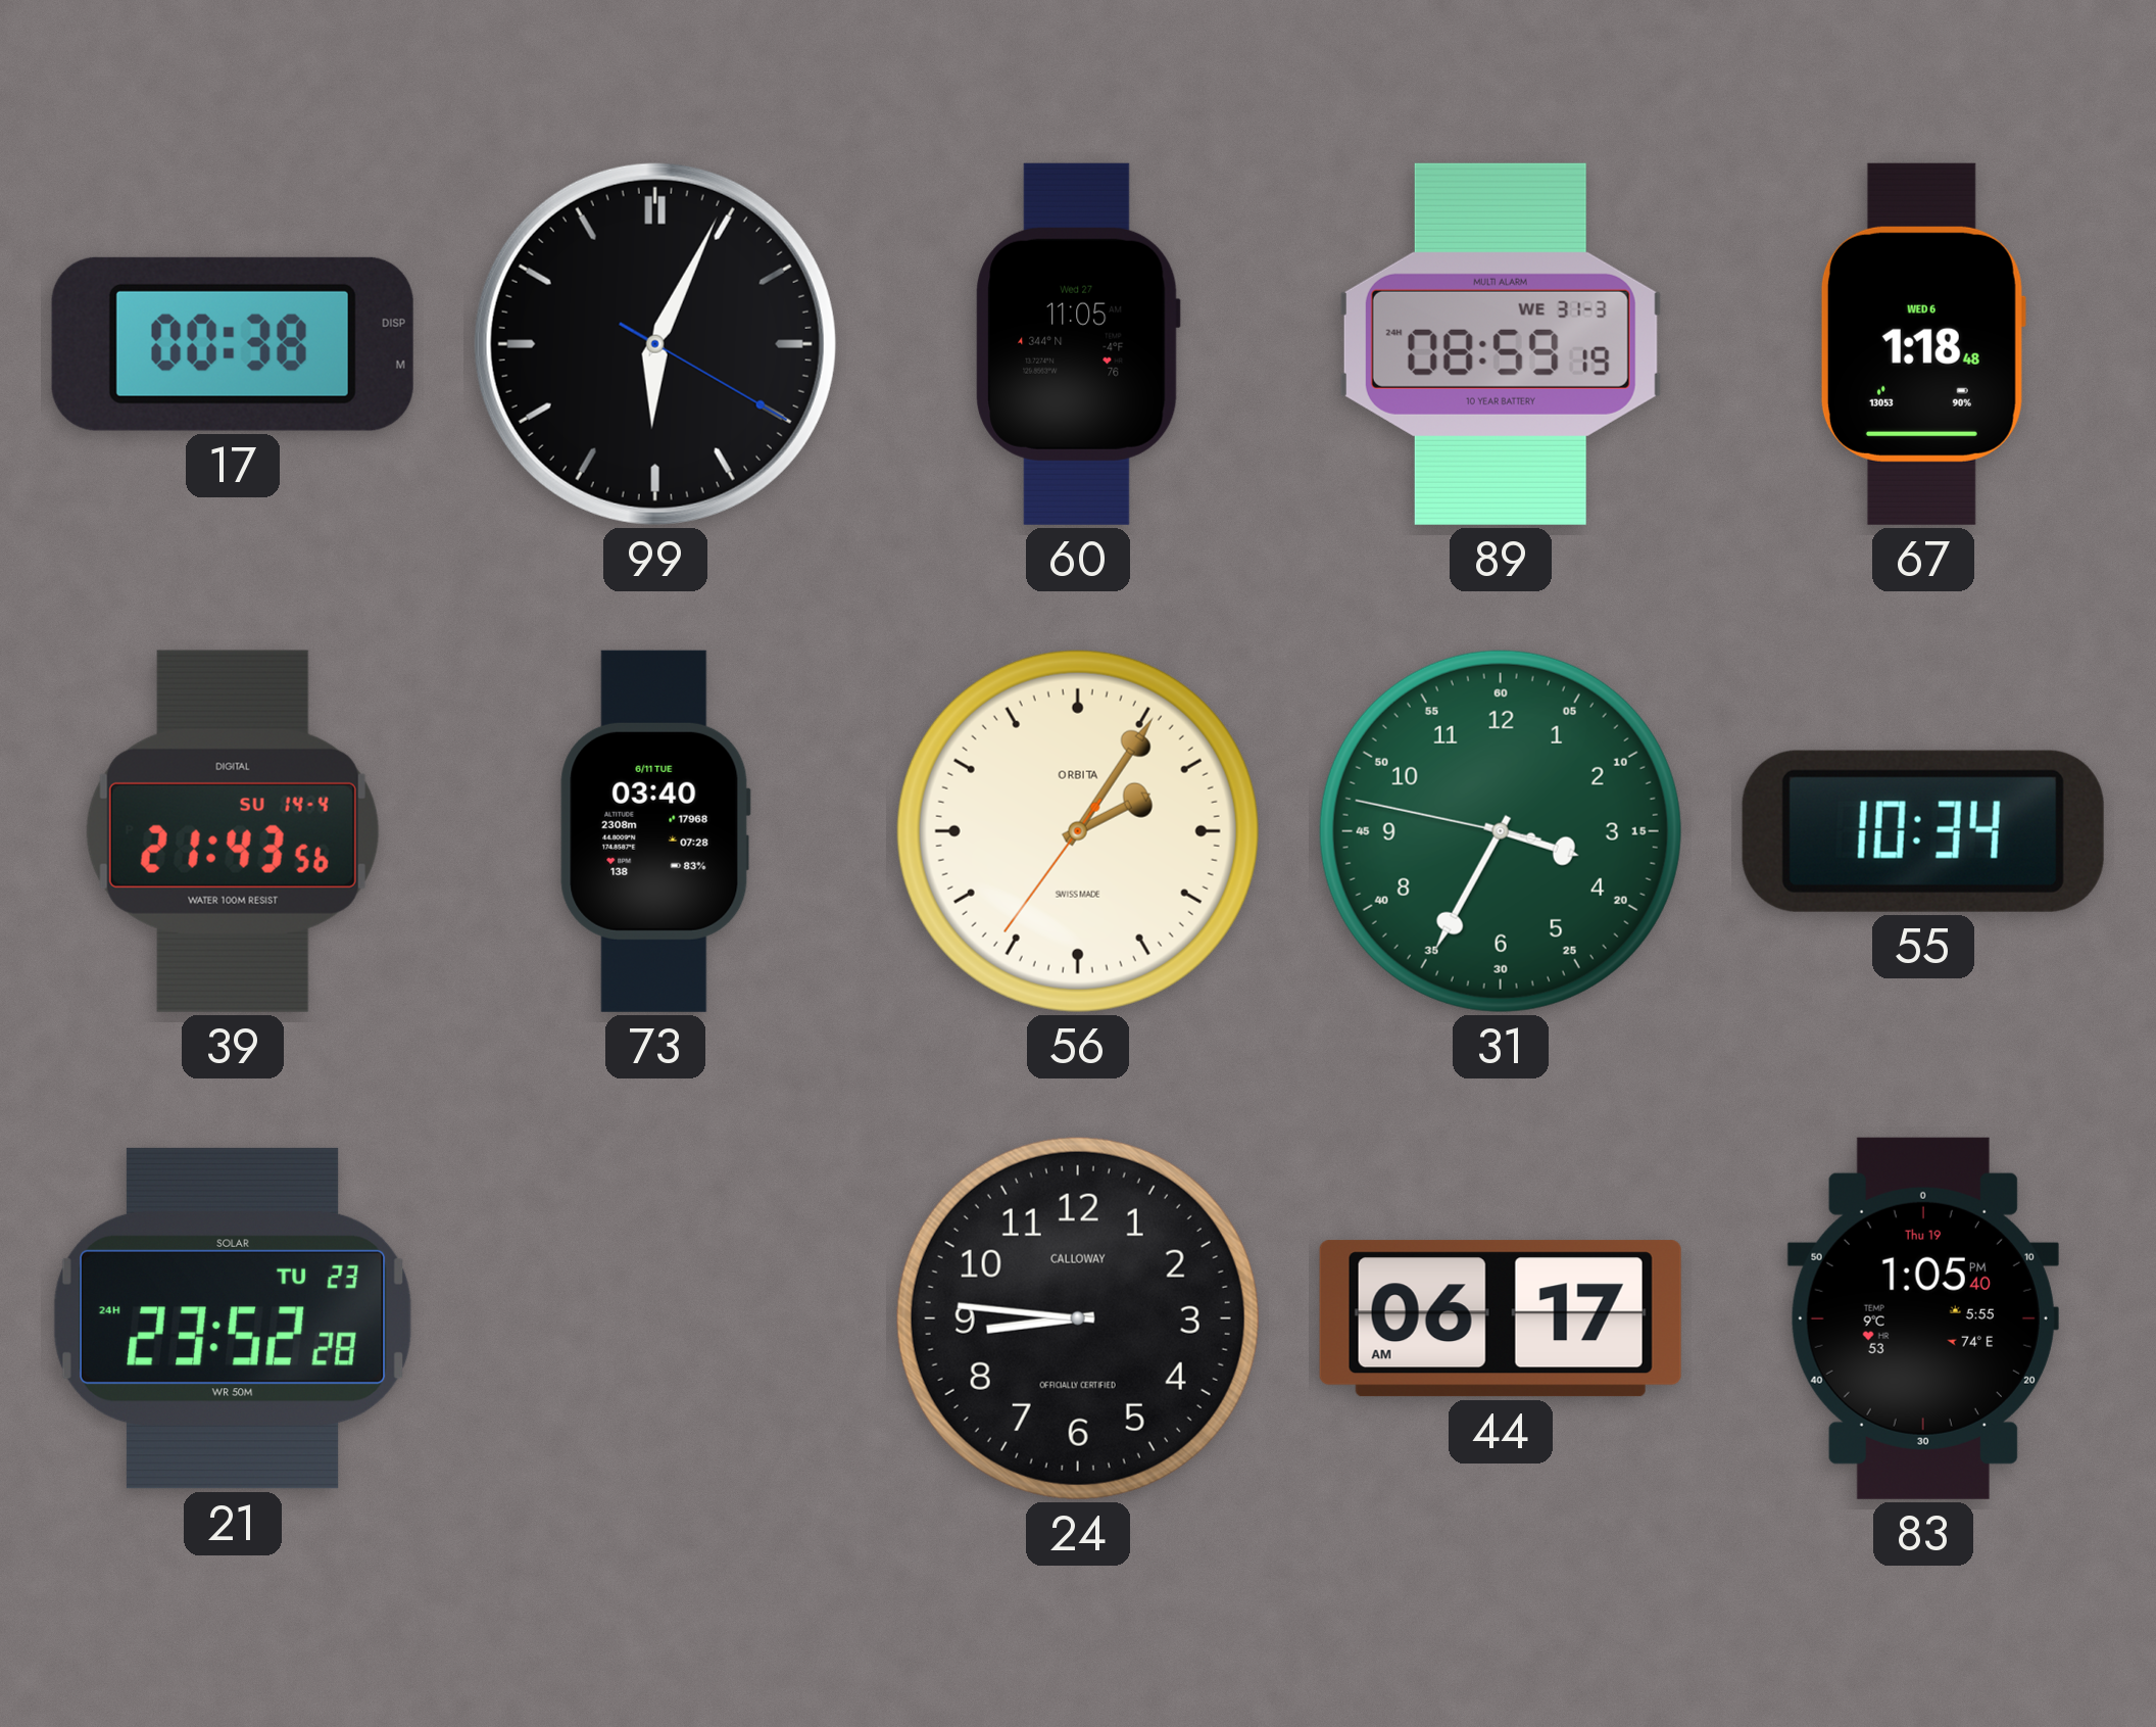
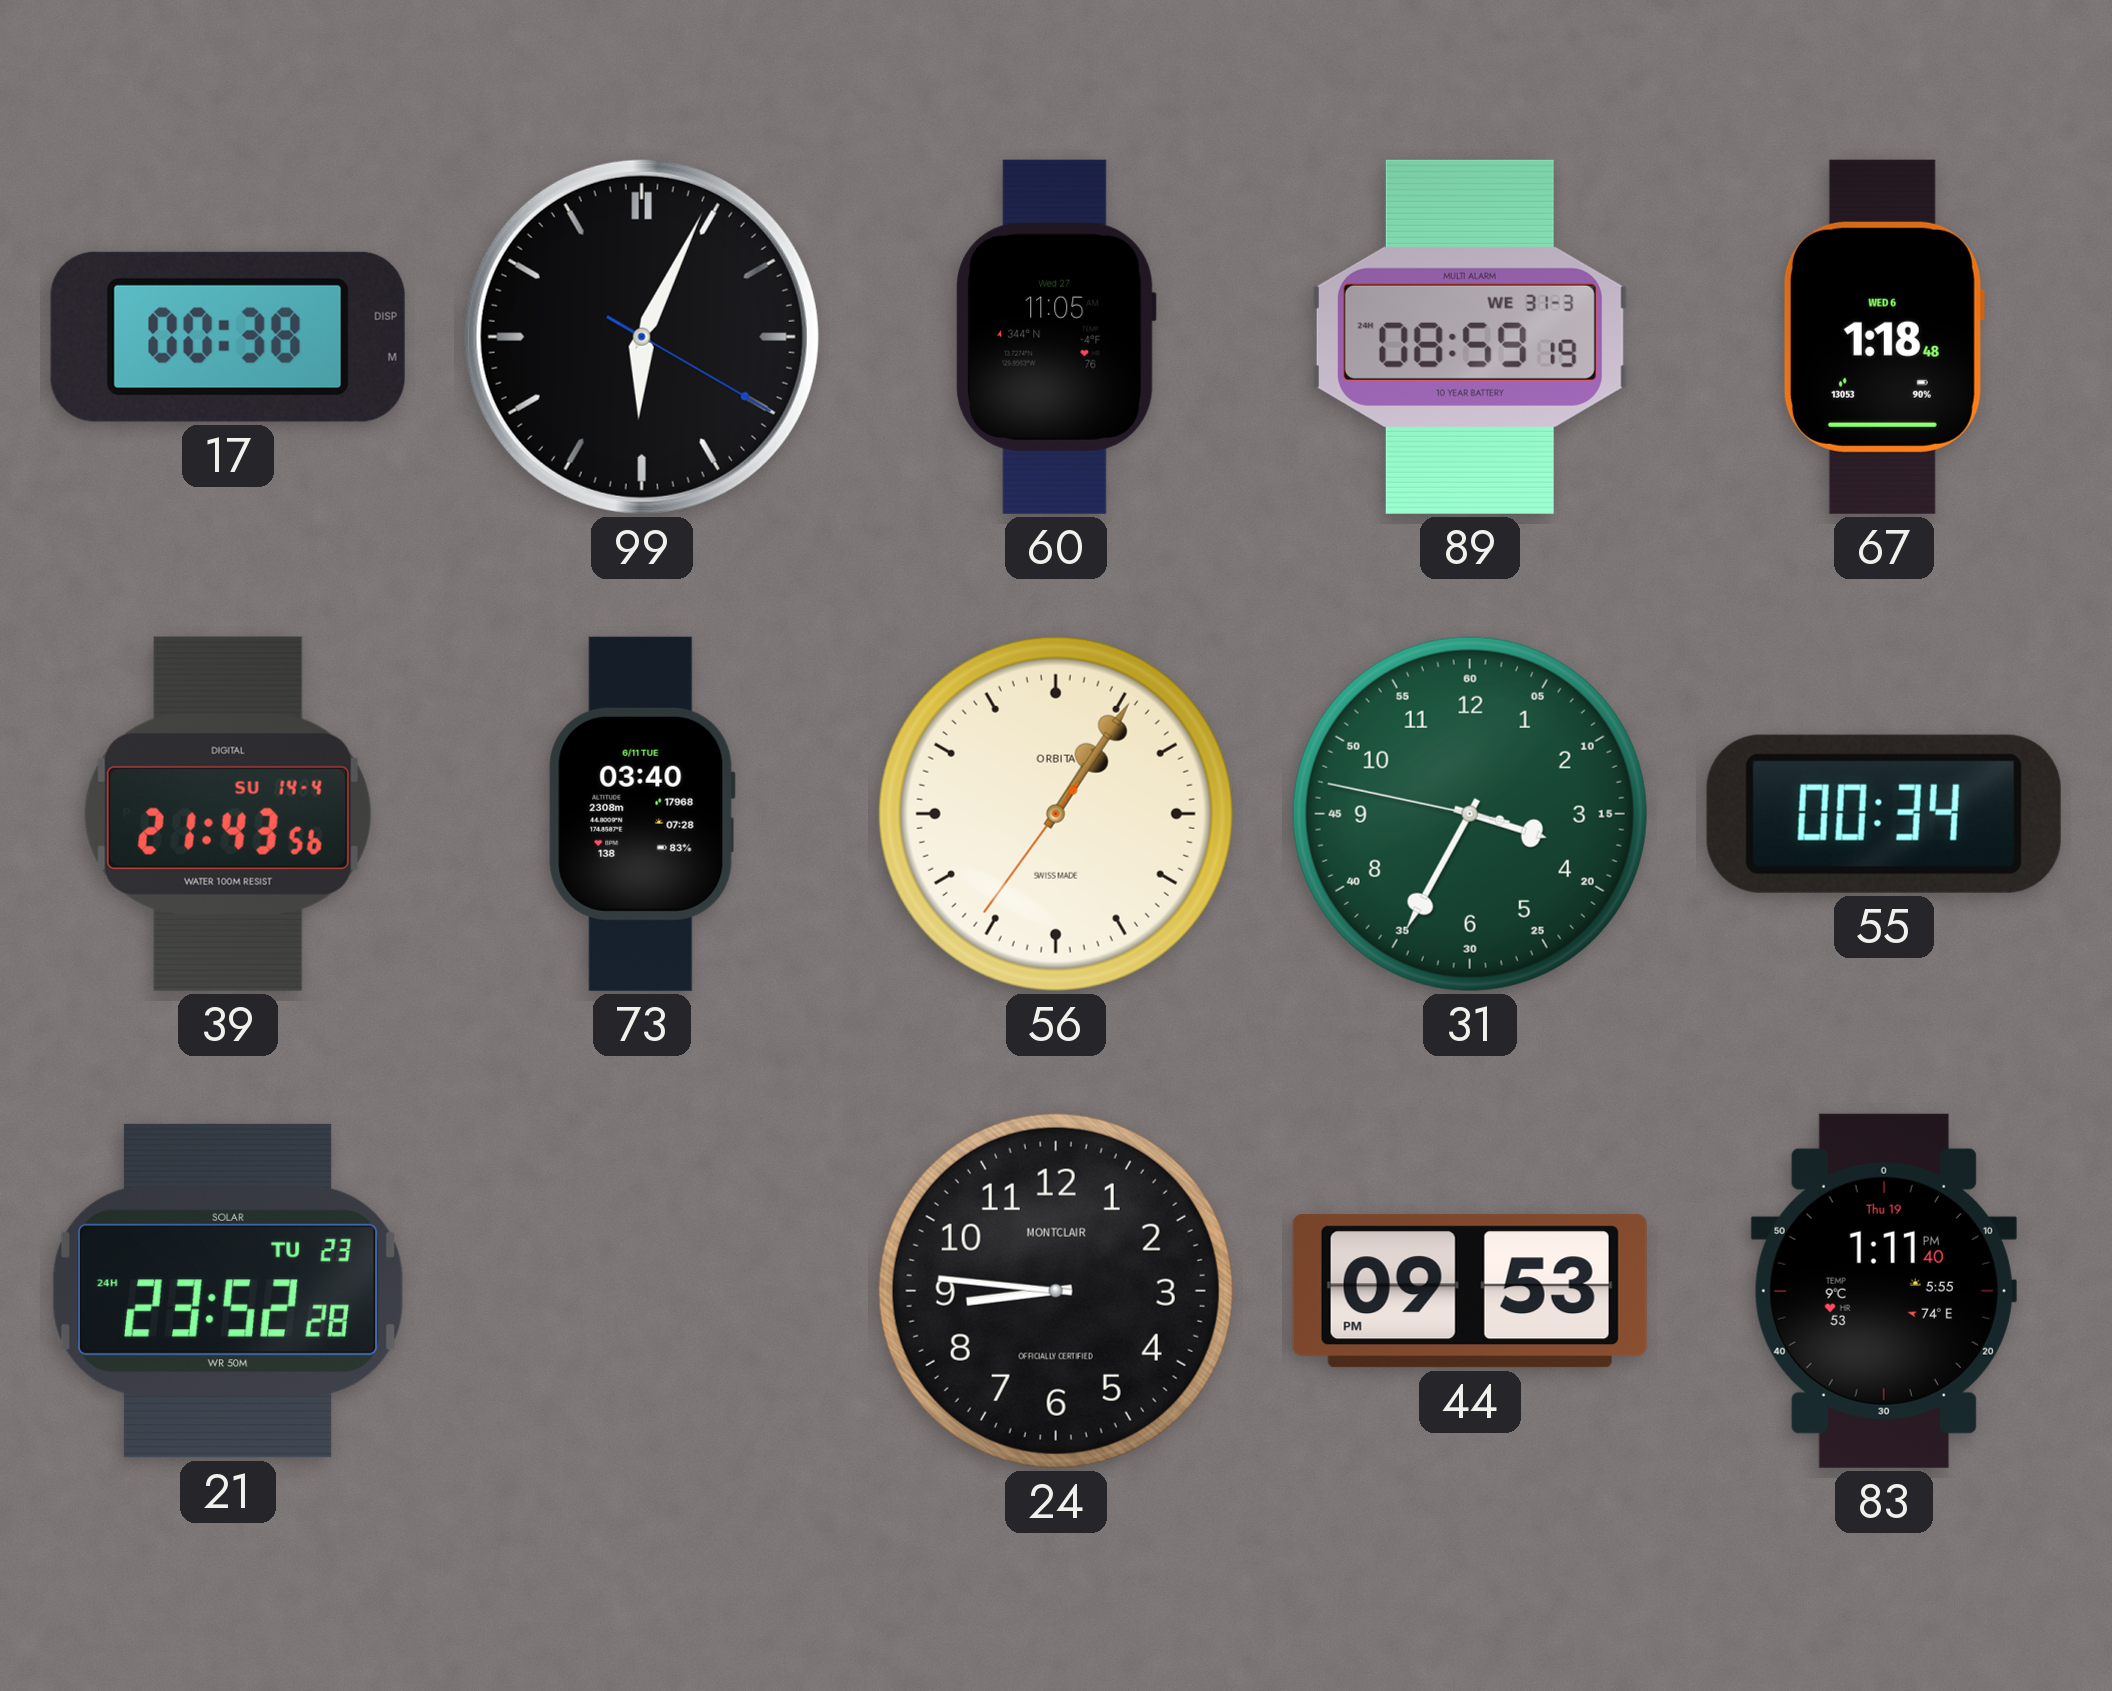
56: 2:05 -> 1:05
55: 10:34 -> 00:34
24 brand: CALLOWAY -> MONTCLAIR
44: 06:17 -> 09:53
83: 1:05 -> 1:11
